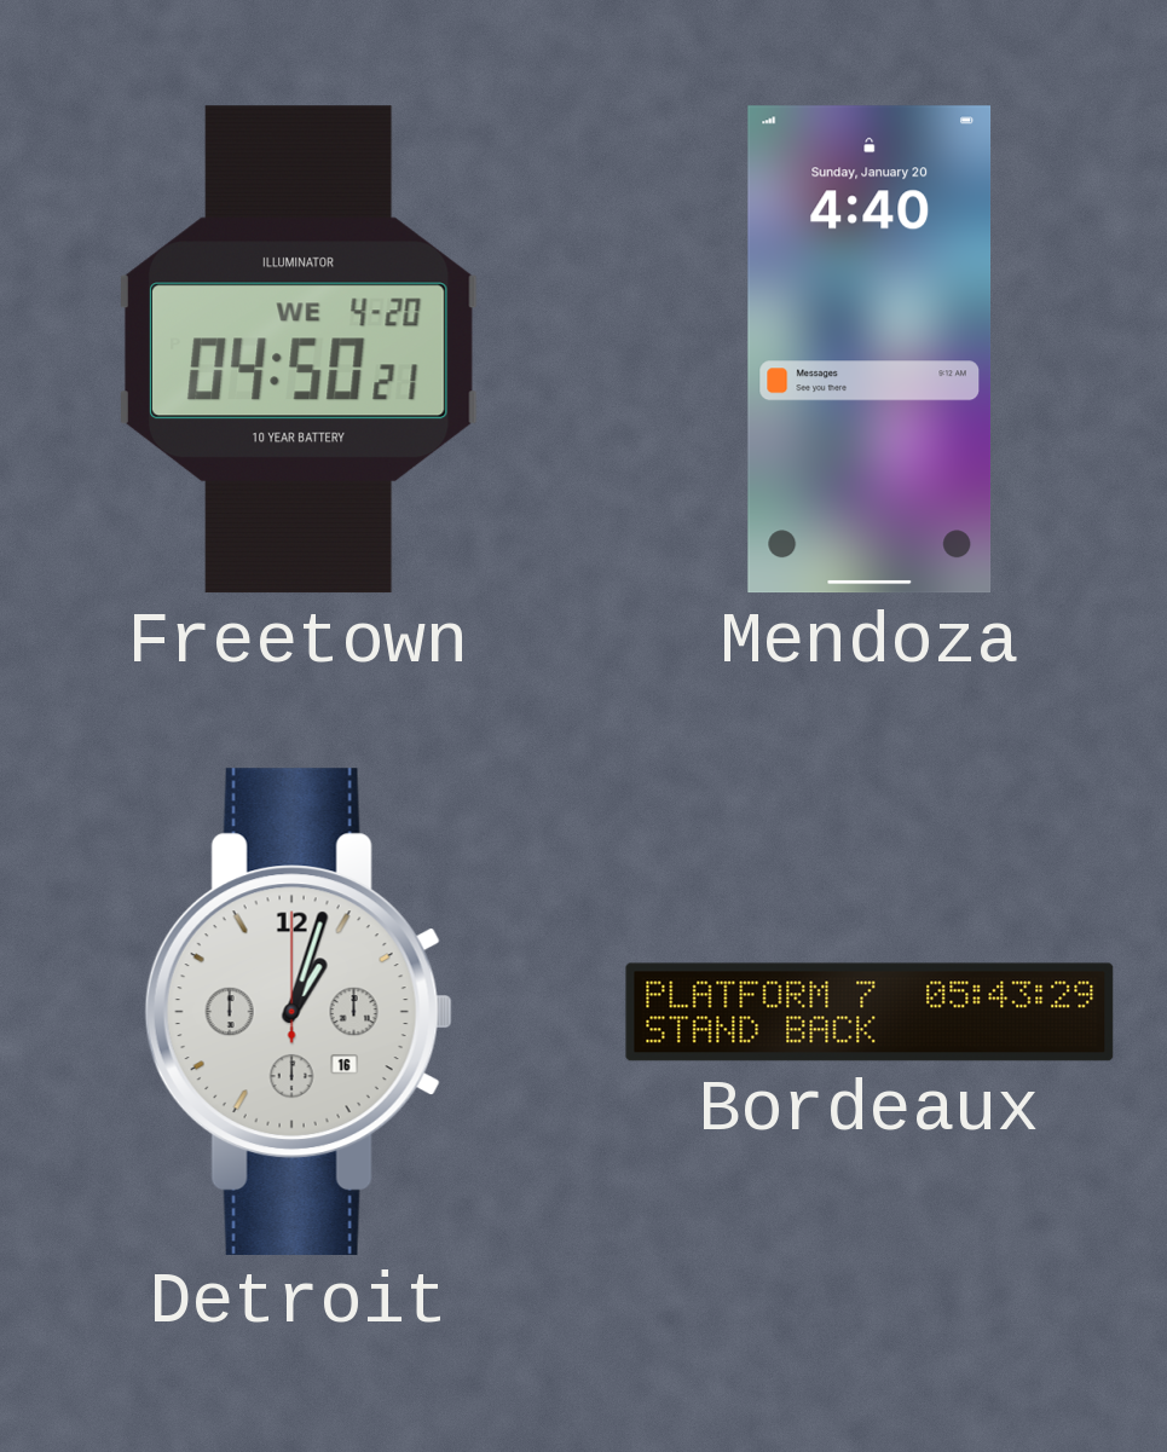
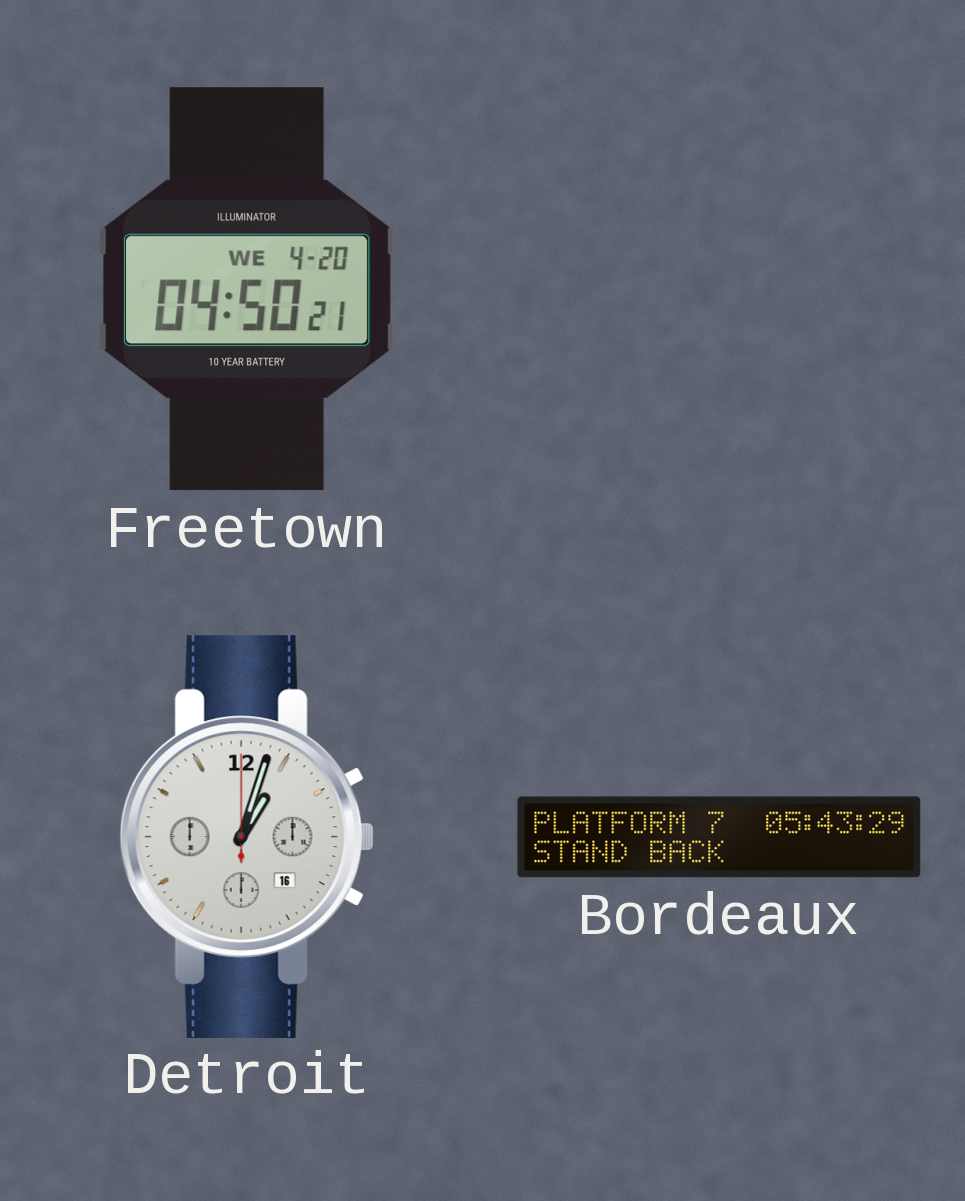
Mendoza: 4:40 -> none
